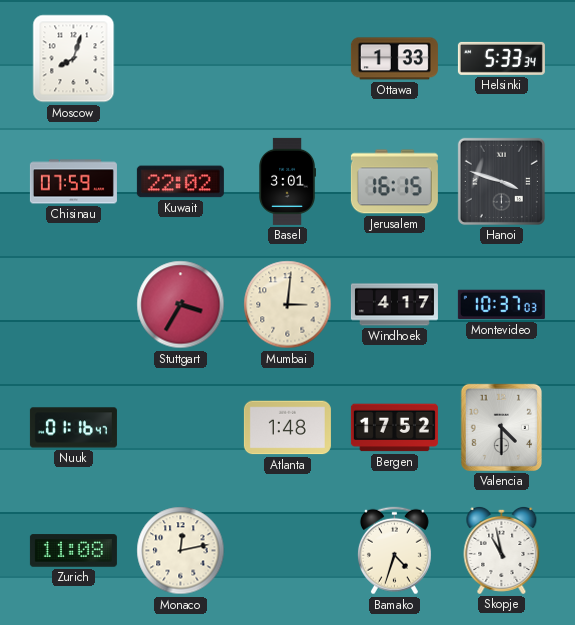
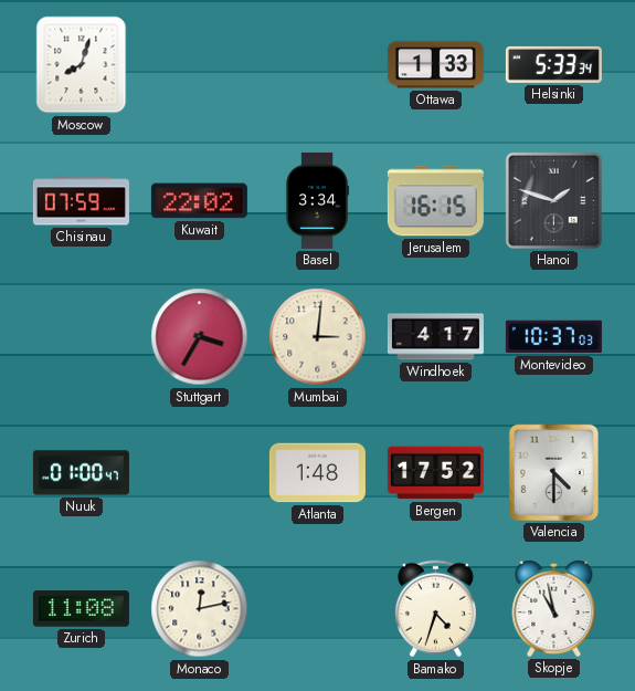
Basel: 3:01 -> 3:34
Hanoi: 3:48 -> 1:48
Nuuk: 01:16 -> 01:00
